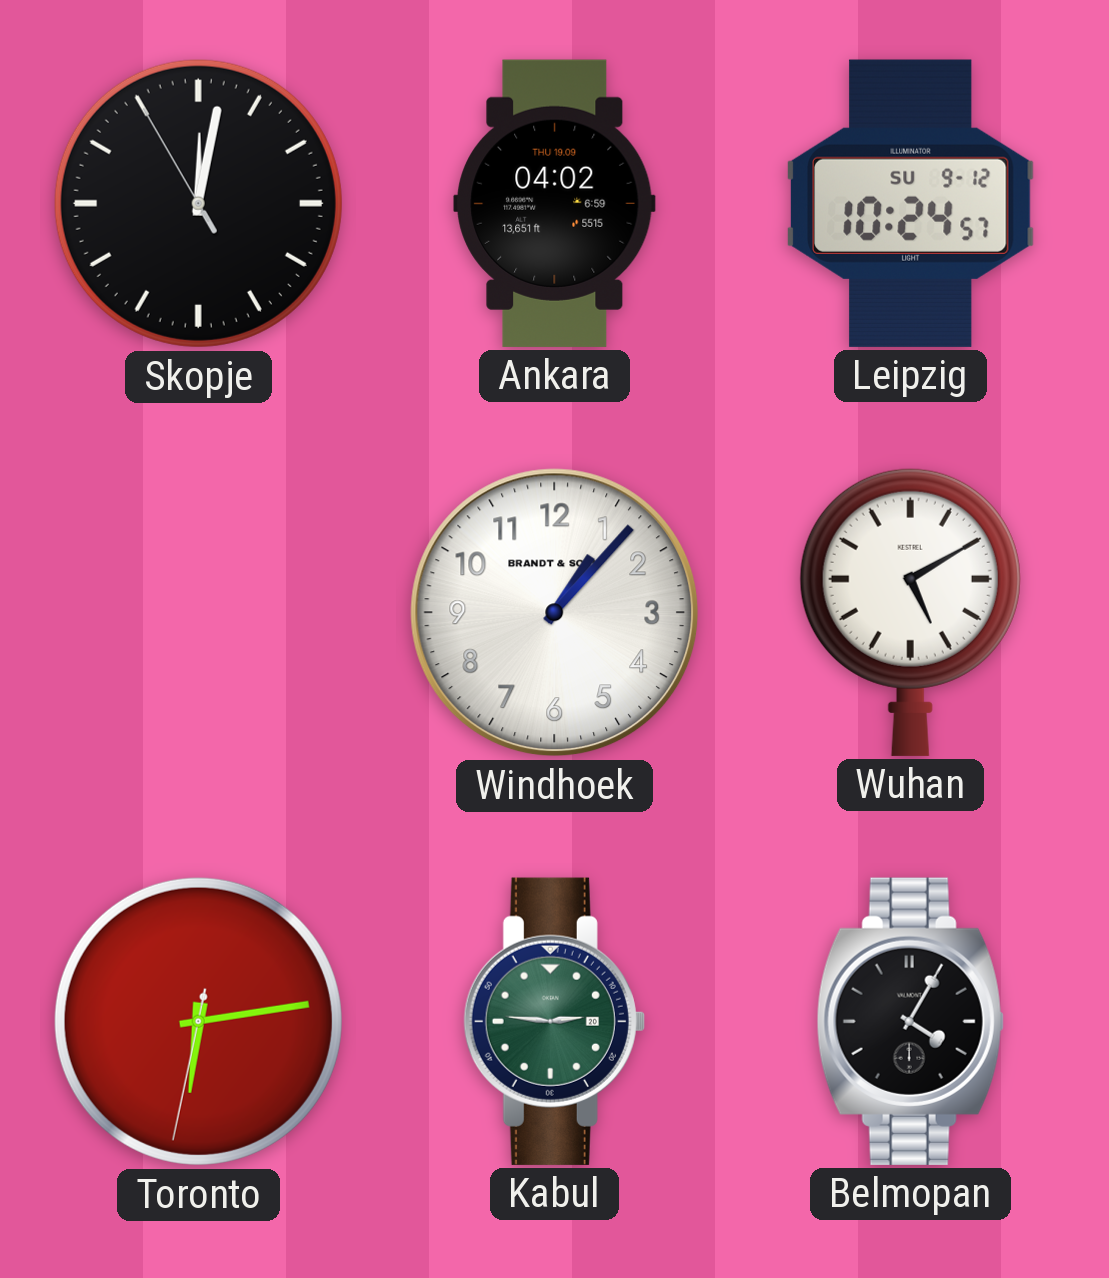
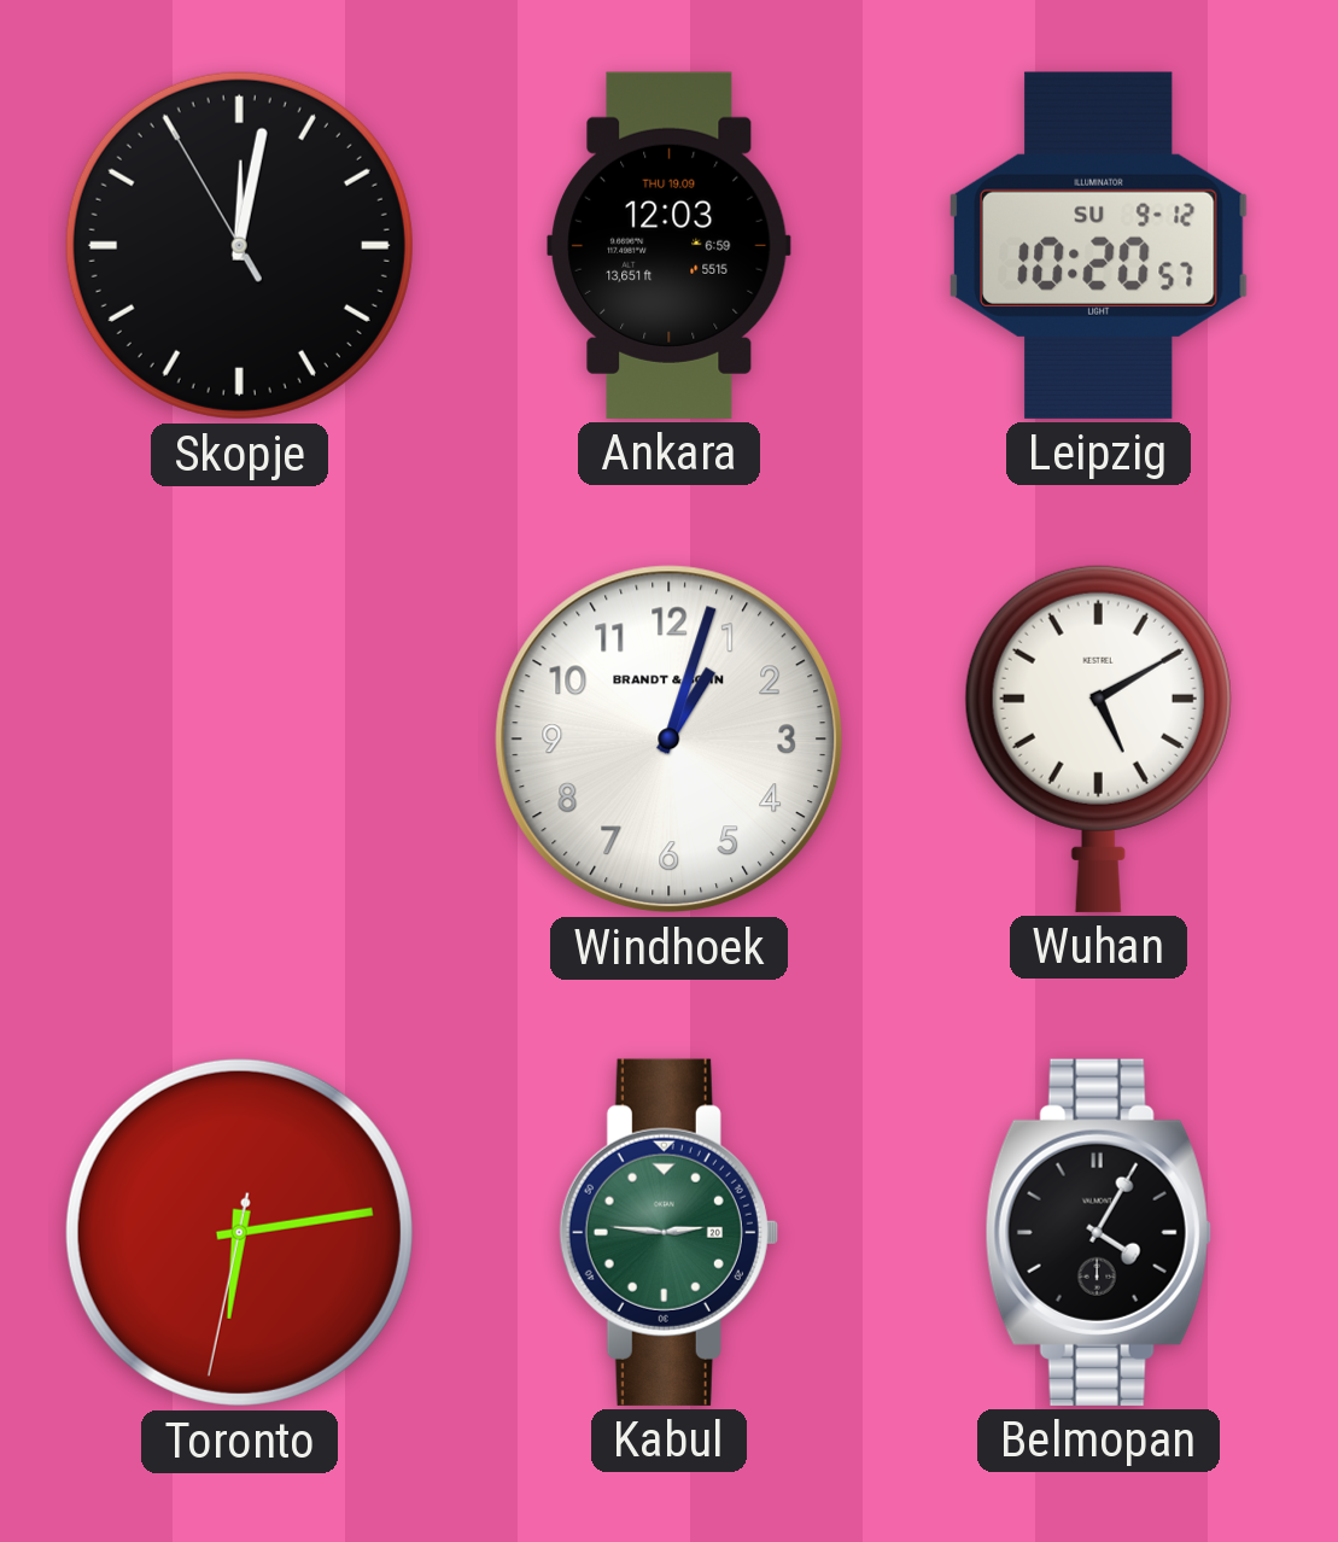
Ankara: 04:02 -> 12:03
Leipzig: 10:24 -> 10:20
Windhoek: 1:07 -> 1:03
